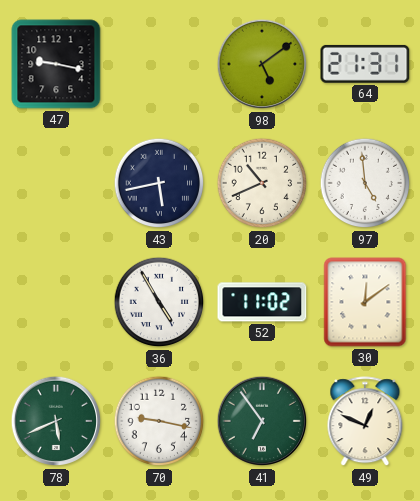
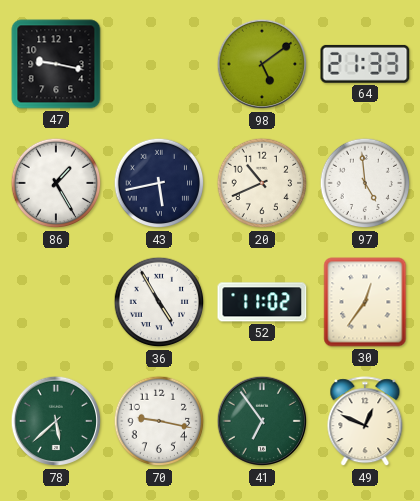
64: 21:31 -> 21:33
86: none -> 1:25
30: 12:09 -> 12:36
78: 5:41 -> 5:38
